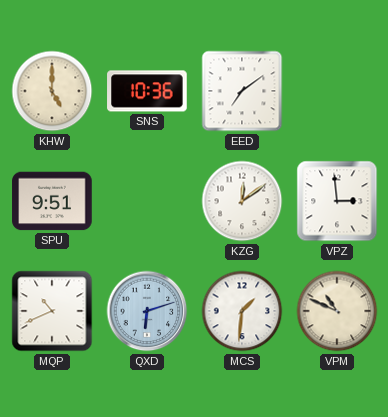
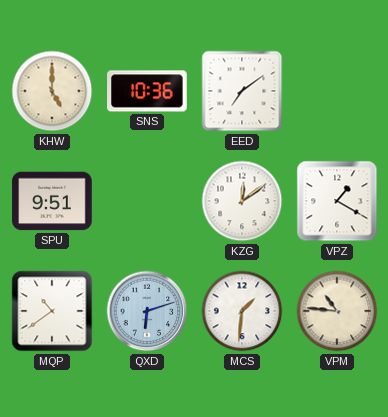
VPZ: 2:59 -> 1:20
MQP: 10:41 -> 10:39
VPM: 10:49 -> 10:46
